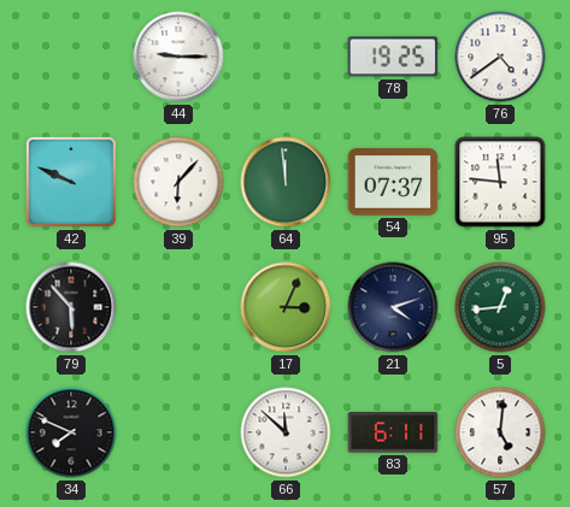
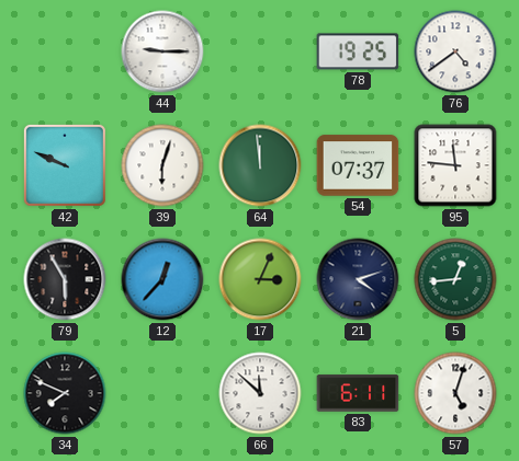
39: 6:07 -> 6:03
79: 5:53 -> 5:55
12: none -> 12:37
57: 5:01 -> 5:03
